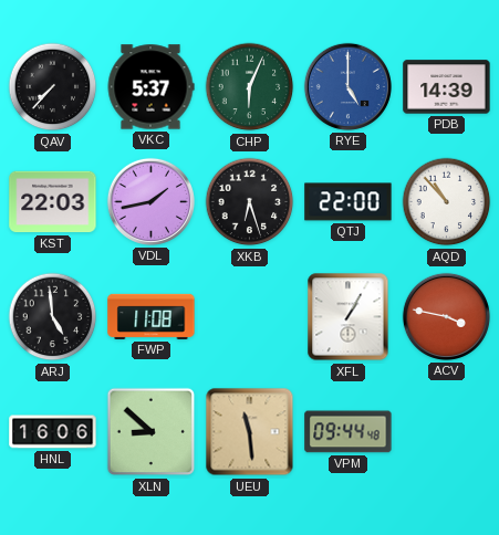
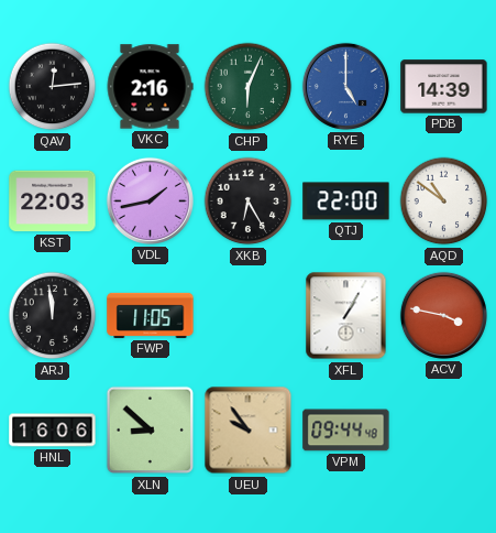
QAV: 7:37 -> 12:14
VKC: 5:37 -> 2:16
XKB: 6:27 -> 6:25
AQD: 10:53 -> 10:51
ARJ: 4:59 -> 11:59
FWP: 11:08 -> 11:05
UEU: 11:29 -> 9:54
